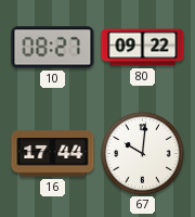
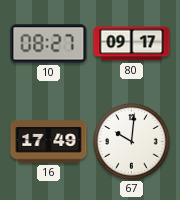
80: 09:22 -> 09:17
16: 17:44 -> 17:49
